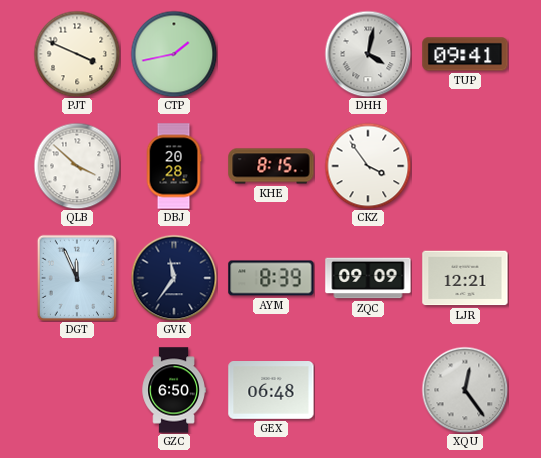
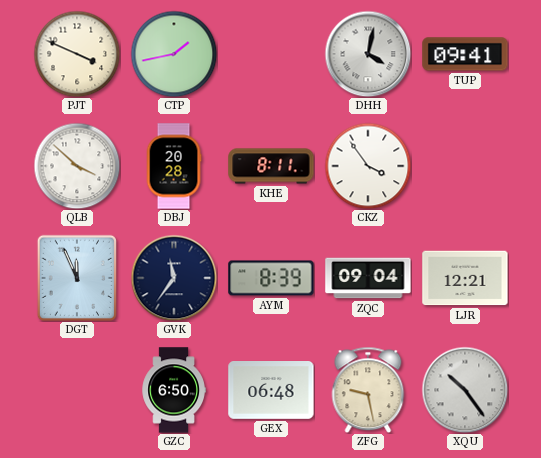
KHE: 8:15 -> 8:11
ZQC: 09:09 -> 09:04
ZFG: none -> 9:28
XQU: 12:24 -> 10:24
